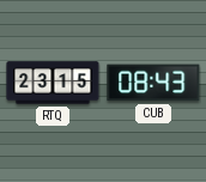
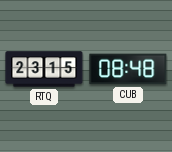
CUB: 08:43 -> 08:48
